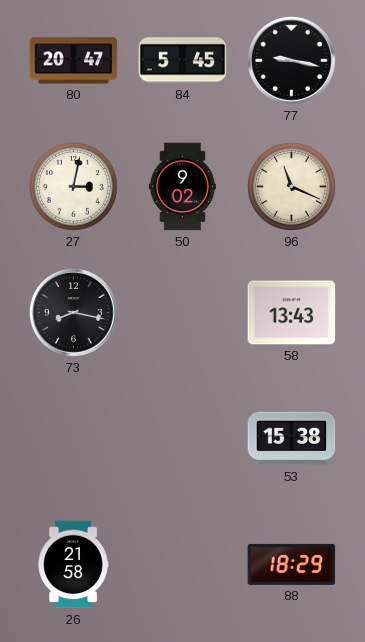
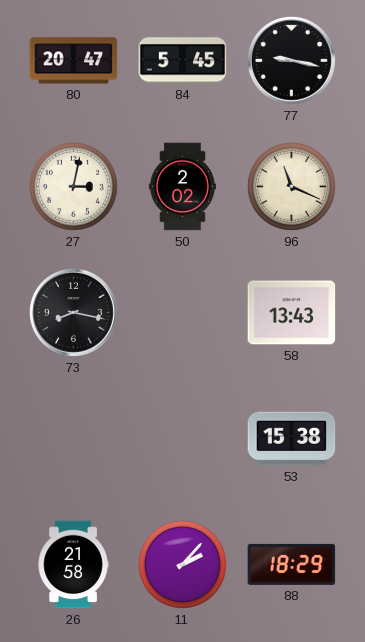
50: 9:02 -> 2:02
11: none -> 2:07
